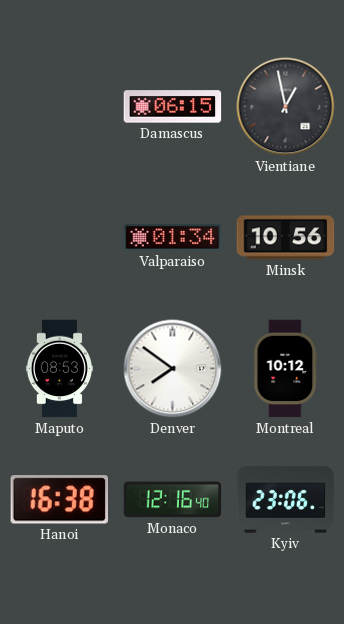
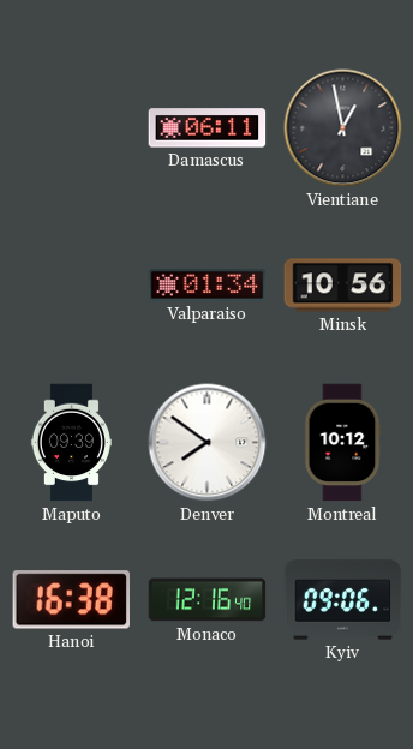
Damascus: 06:15 -> 06:11
Maputo: 08:53 -> 09:39
Kyiv: 23:06 -> 09:06
